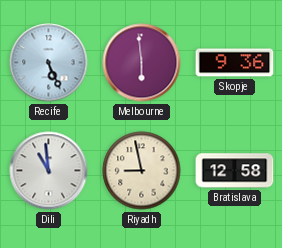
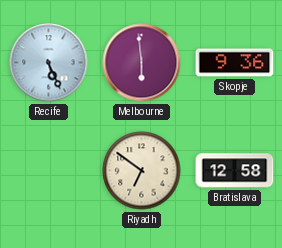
Dili: 10:59 -> none
Riyadh: 8:58 -> 6:51
